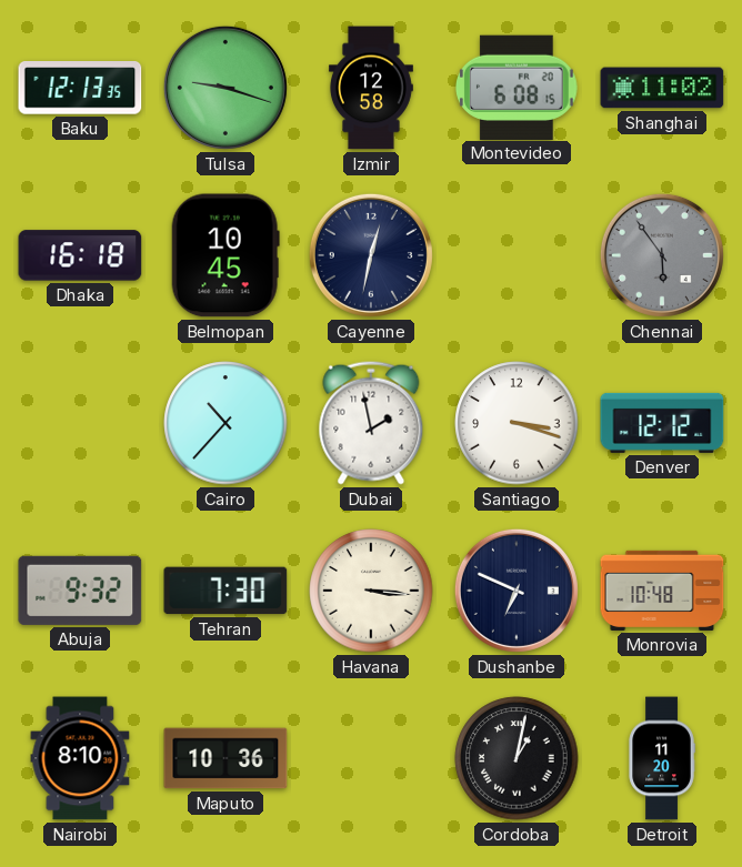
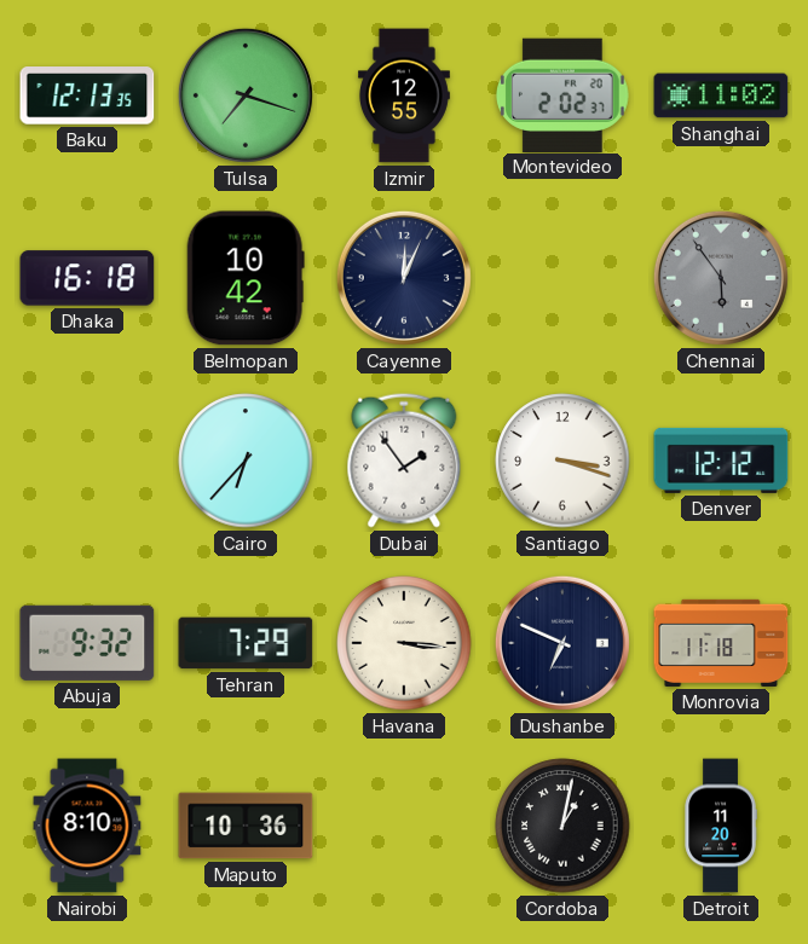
Tulsa: 9:18 -> 7:18
Izmir: 12:58 -> 12:55
Montevideo: 6:08 -> 2:02
Belmopan: 10:45 -> 10:42
Cayenne: 12:32 -> 12:04
Cairo: 10:37 -> 6:37
Dubai: 1:58 -> 1:54
Tehran: 7:30 -> 7:29
Monrovia: 10:48 -> 11:18
